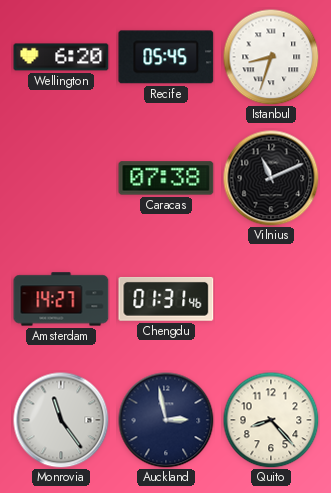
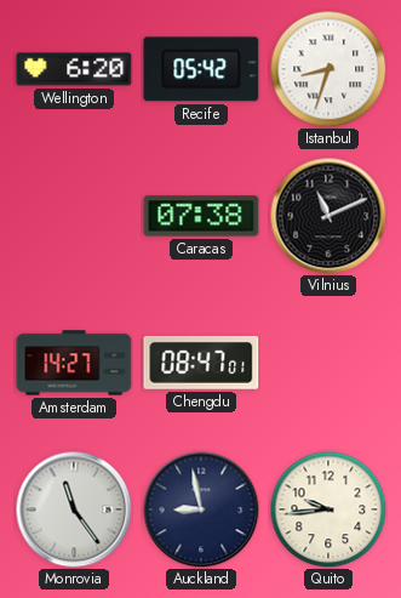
Recife: 05:45 -> 05:42
Chengdu: 01:31 -> 08:47
Auckland: 2:58 -> 8:58
Quito: 8:23 -> 9:44
